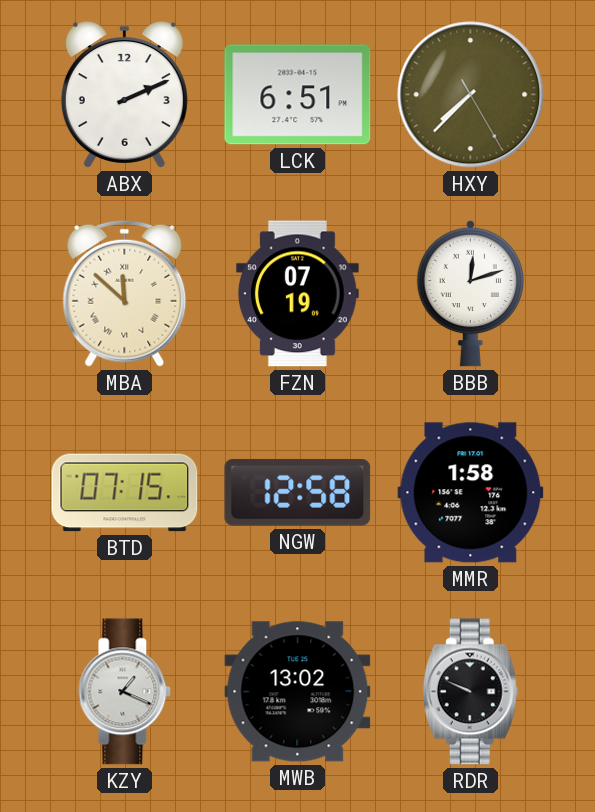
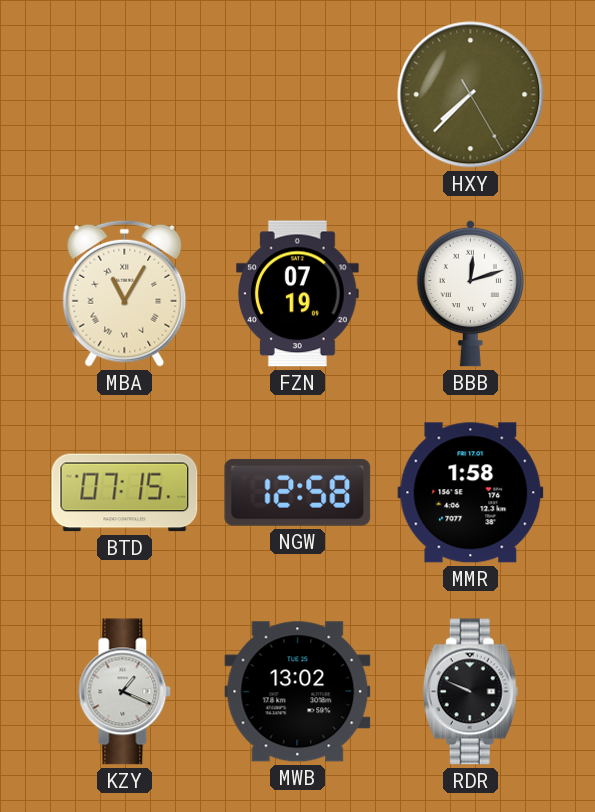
ABX: 2:11 -> none
LCK: 6:51 -> none
MBA: 11:52 -> 11:05
